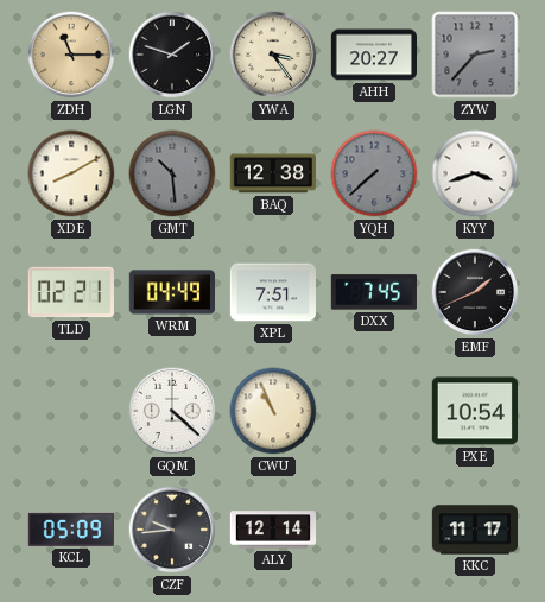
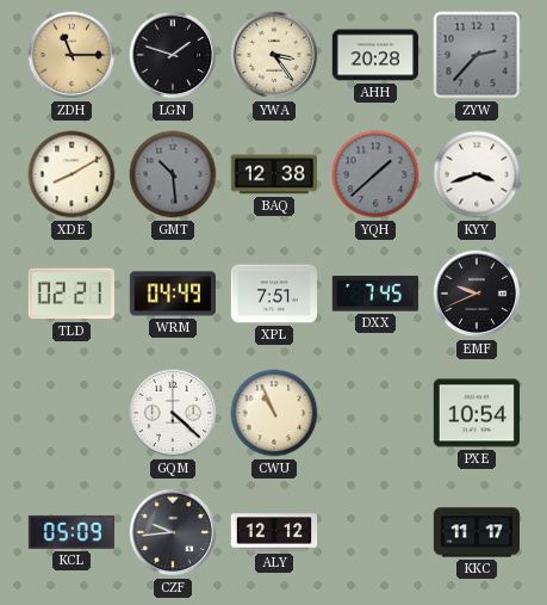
AHH: 20:27 -> 20:28
YQH: 7:38 -> 1:38
EMF: 1:41 -> 9:41
ALY: 12:14 -> 12:12
